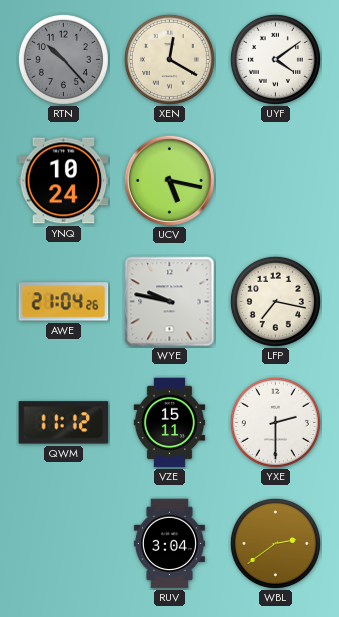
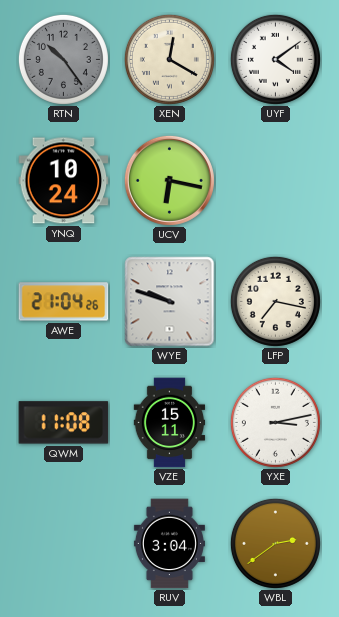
RTN: 10:23 -> 10:24
UCV: 5:17 -> 6:17
WYE: 9:47 -> 9:48
QWM: 11:12 -> 11:08
YXE: 2:30 -> 3:13
